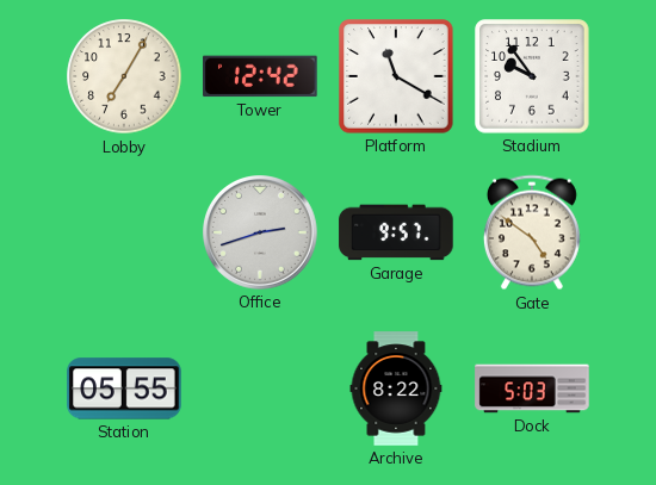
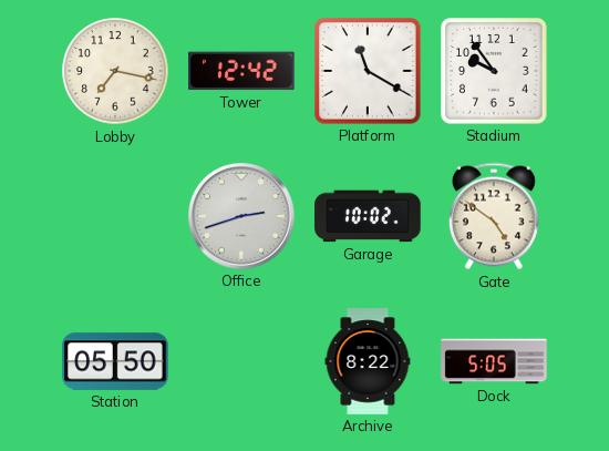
Lobby: 7:05 -> 7:17
Garage: 9:57 -> 10:02
Station: 05:55 -> 05:50
Dock: 5:03 -> 5:05
